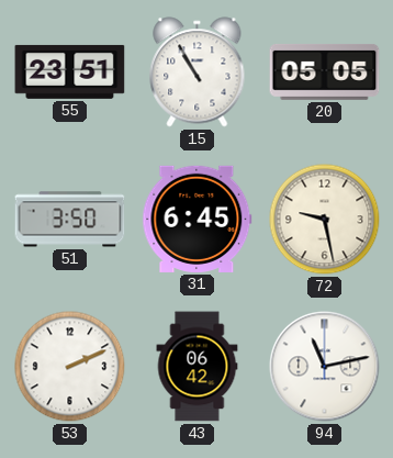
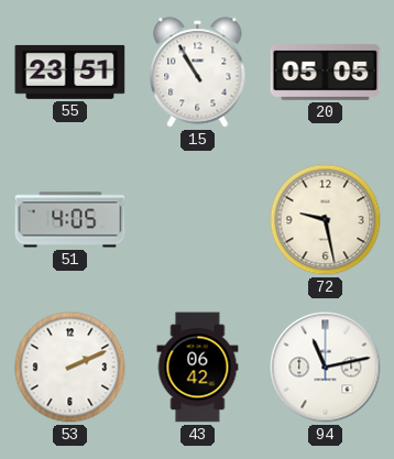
51: 3:50 -> 4:05
31: 6:45 -> none
